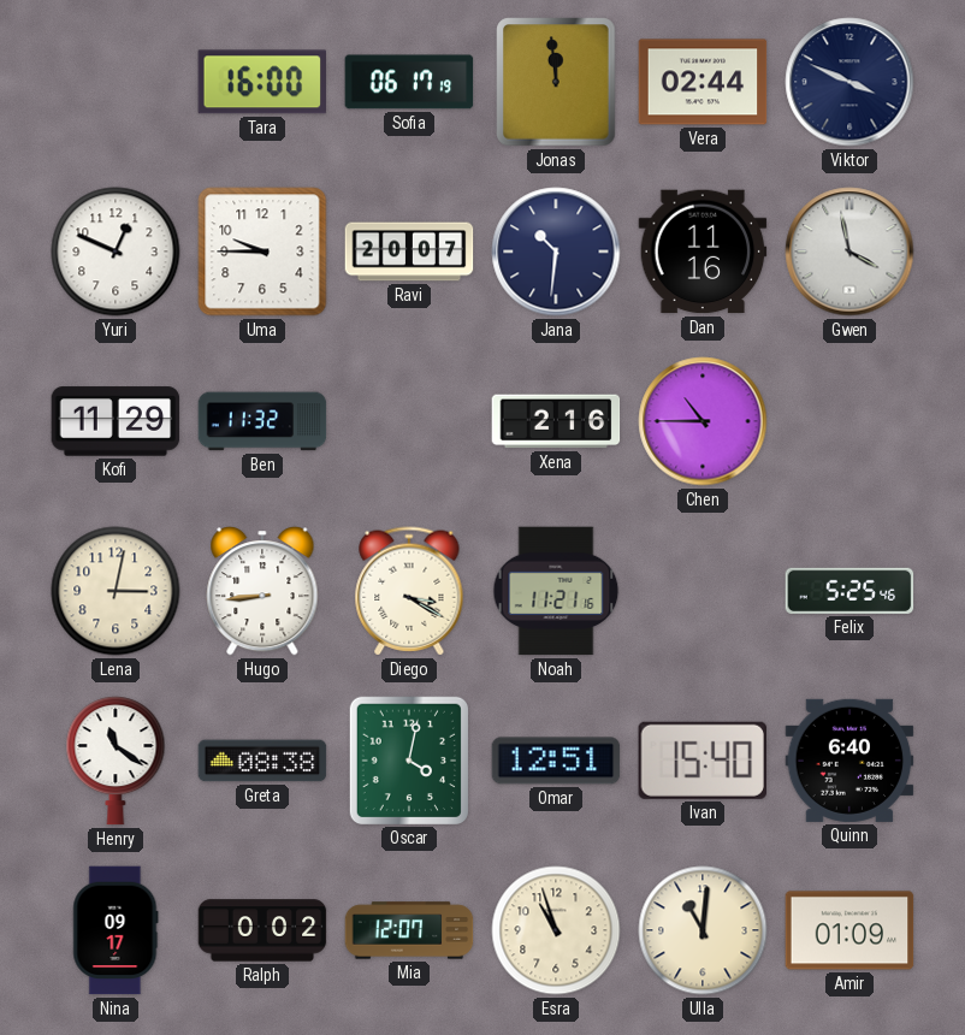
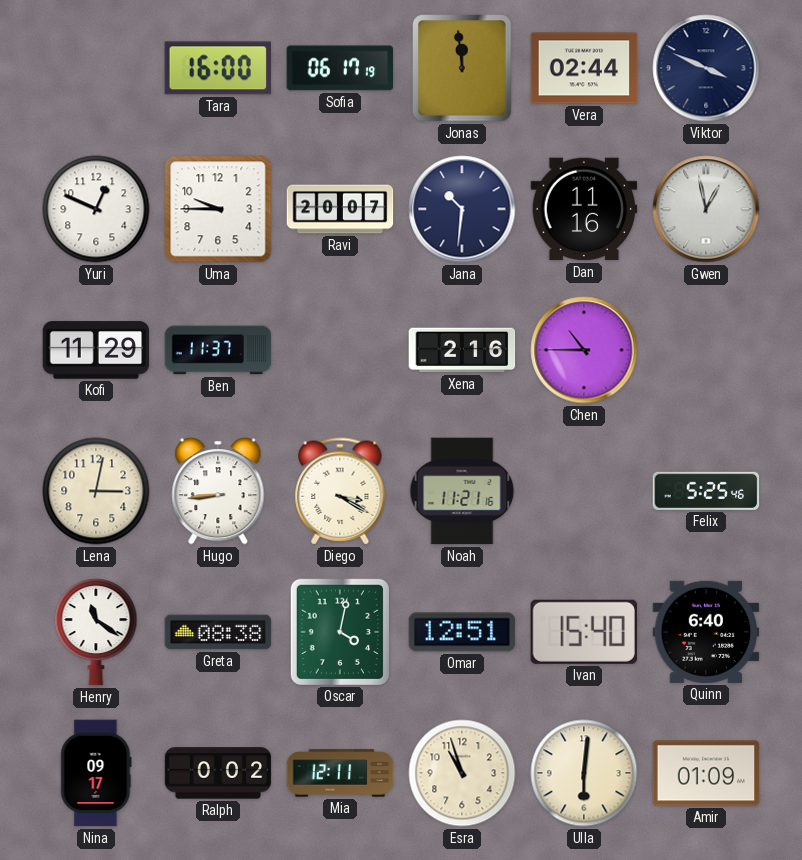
Gwen: 3:58 -> 12:58
Ben: 11:32 -> 11:37
Mia: 12:07 -> 12:11
Ulla: 11:01 -> 6:01
